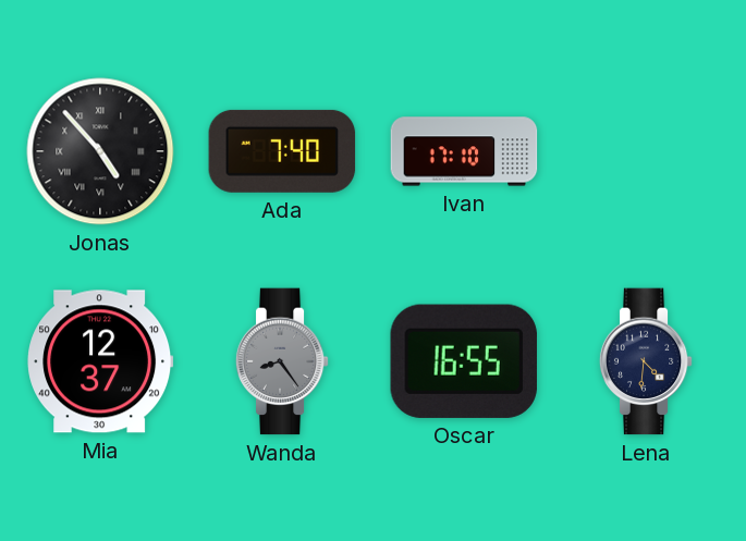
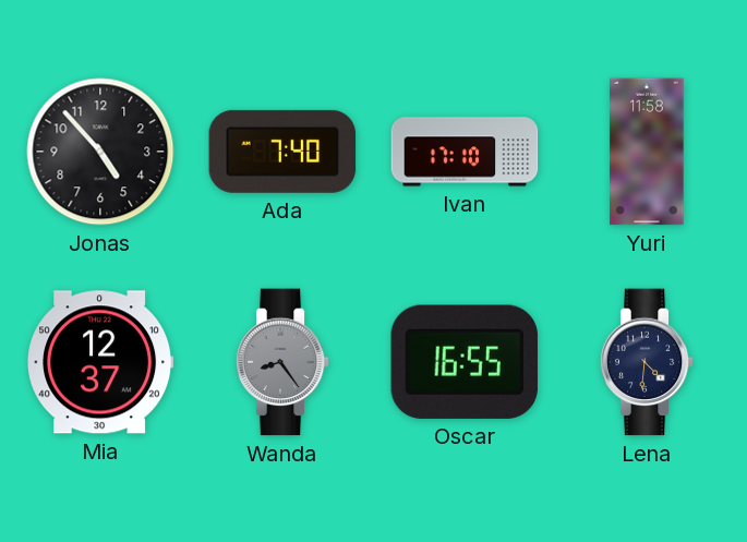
Jonas numerals: Roman -> Arabic
Yuri: none -> 11:58
